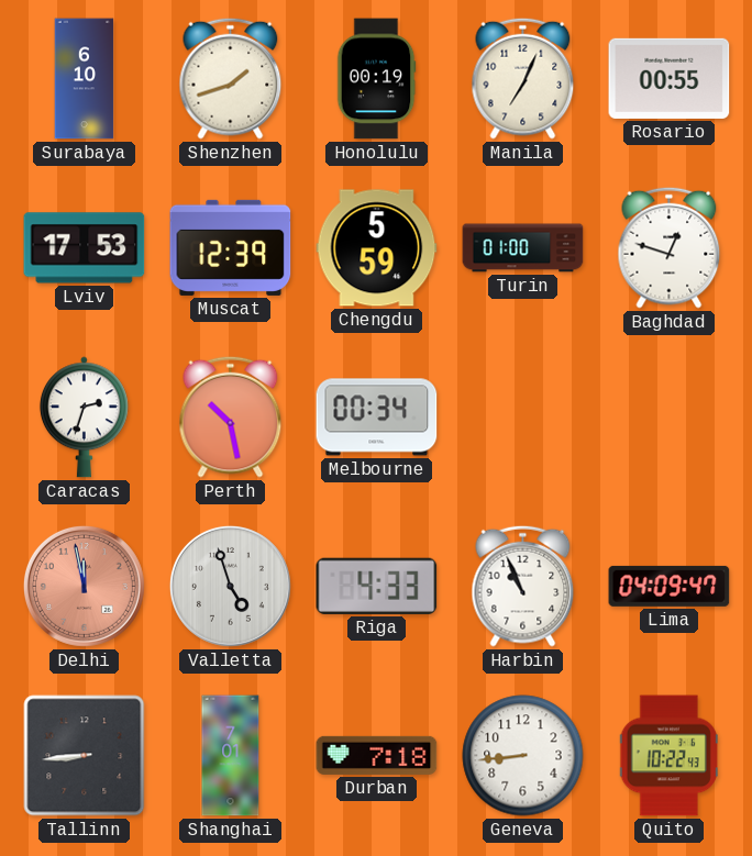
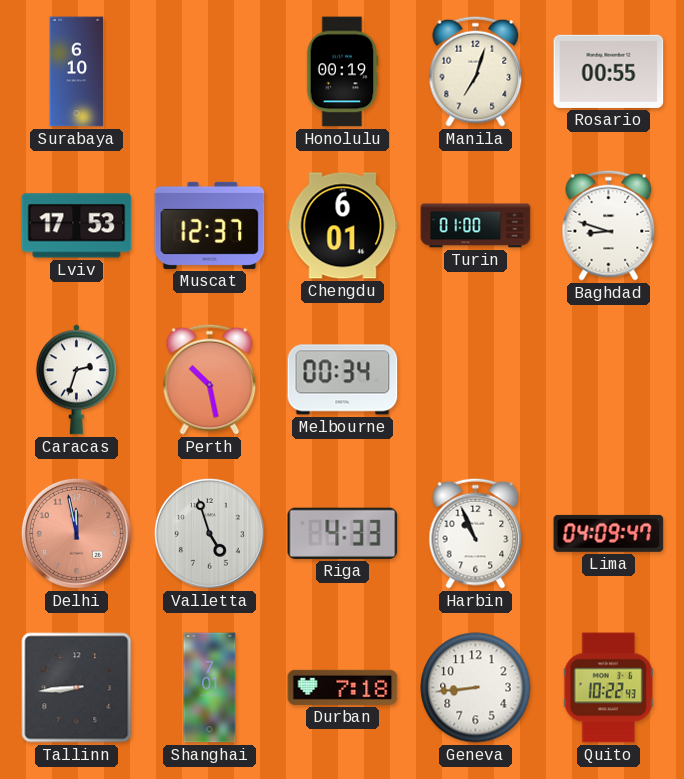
Shenzhen: 1:42 -> none
Manila: 7:04 -> 7:03
Muscat: 12:39 -> 12:37
Chengdu: 5:59 -> 6:01
Baghdad: 12:48 -> 8:48
